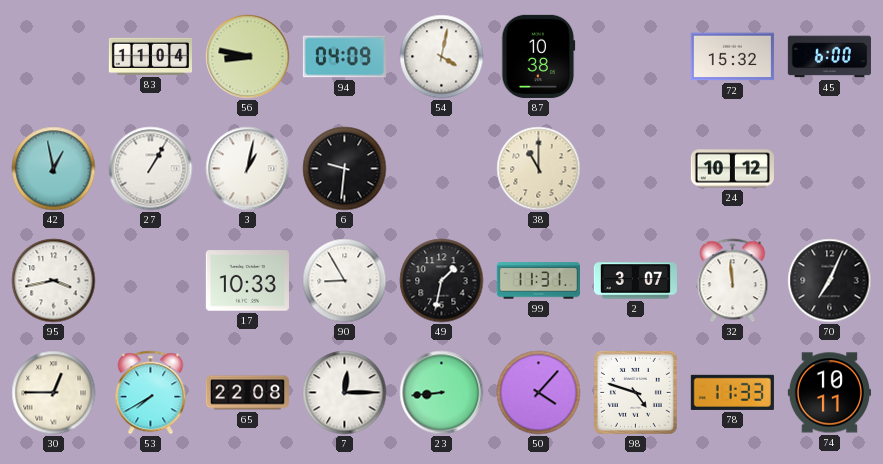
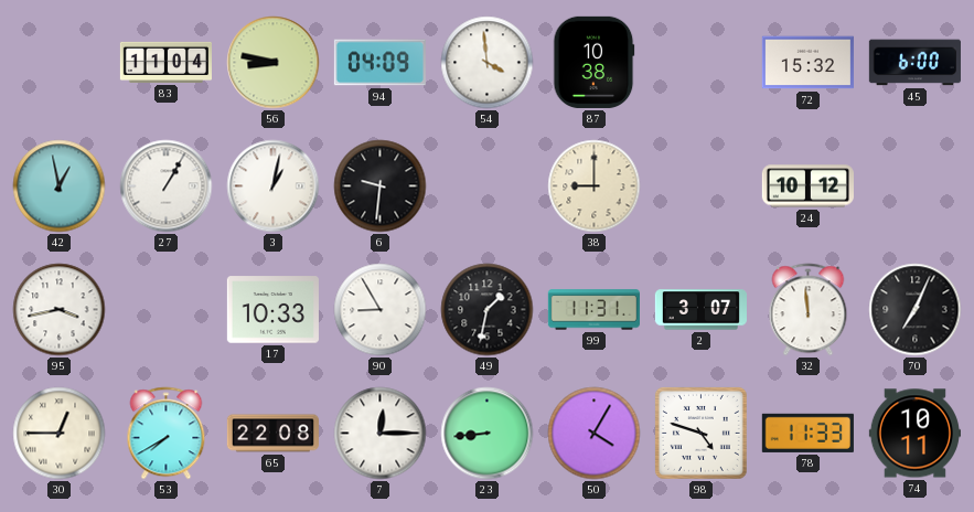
54: 4:02 -> 3:59
38: 11:00 -> 9:00
50: 4:07 -> 4:05
